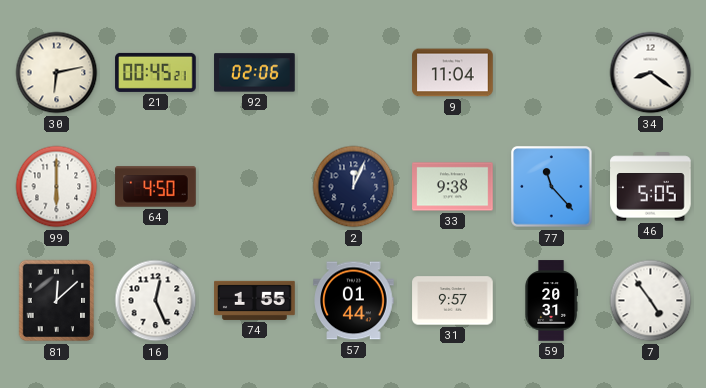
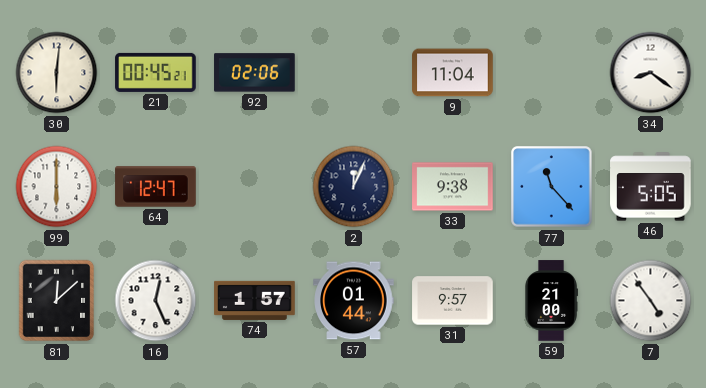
30: 6:13 -> 6:01
64: 4:50 -> 12:47
74: 1:55 -> 1:57
59: 20:31 -> 21:00
